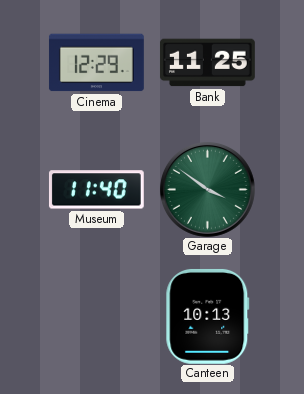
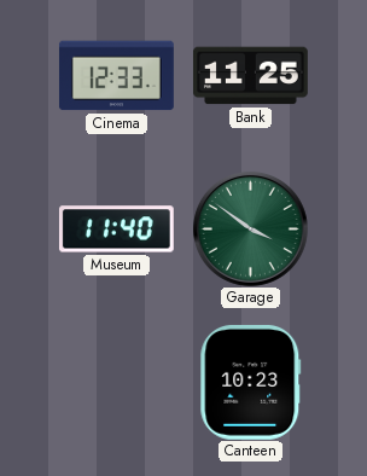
Cinema: 12:29 -> 12:33
Canteen: 10:13 -> 10:23
